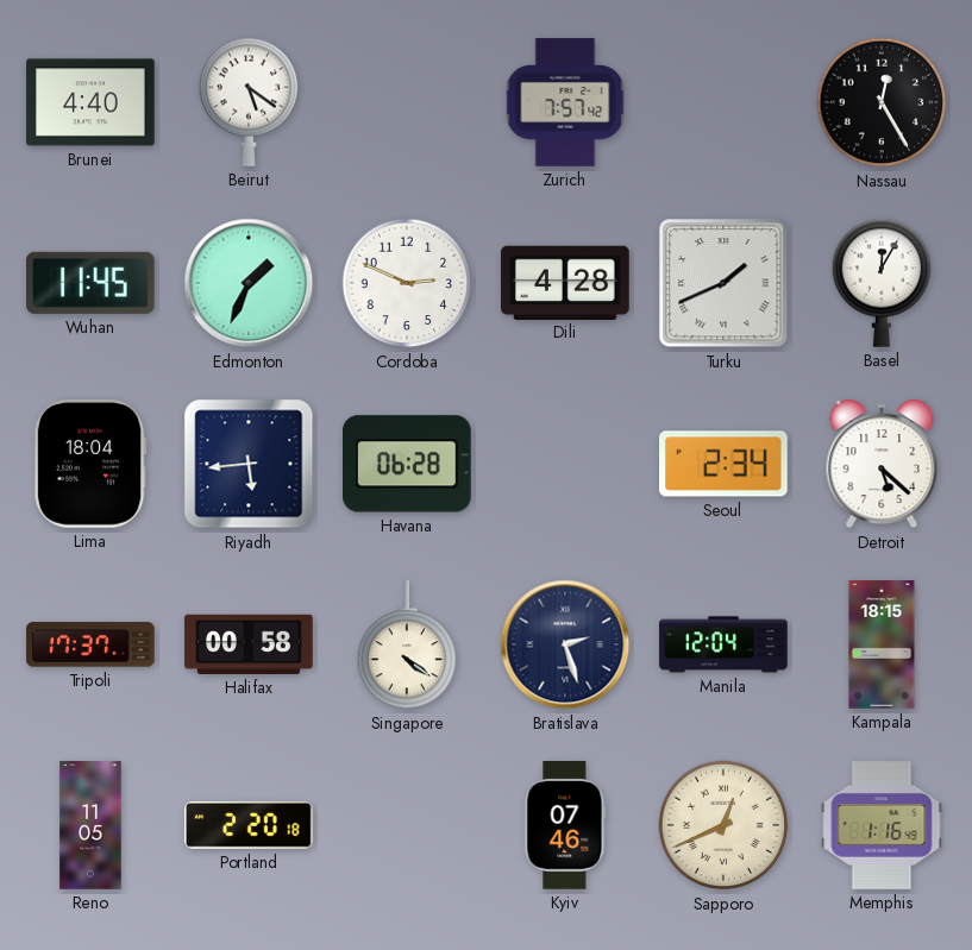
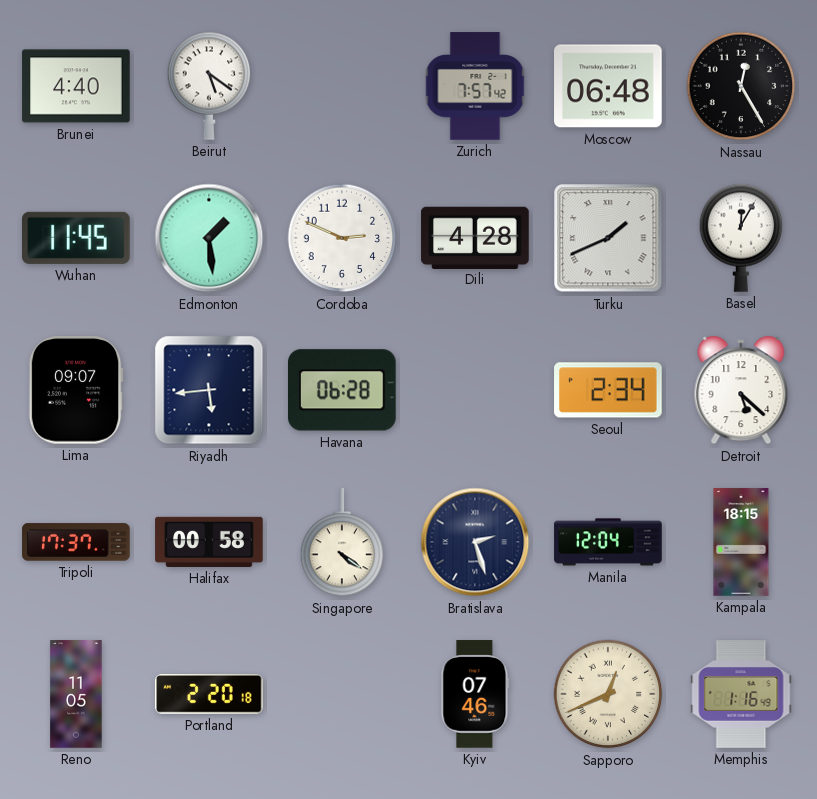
Moscow: none -> 06:48
Edmonton: 1:34 -> 1:29
Lima: 18:04 -> 09:07
